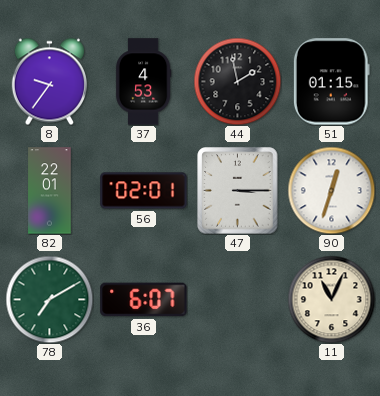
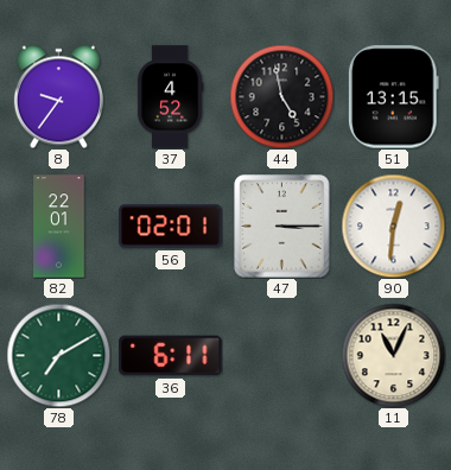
37: 4:53 -> 4:52
44: 1:58 -> 4:58
51: 01:15 -> 13:15
90: 12:33 -> 12:31
36: 6:07 -> 6:11
